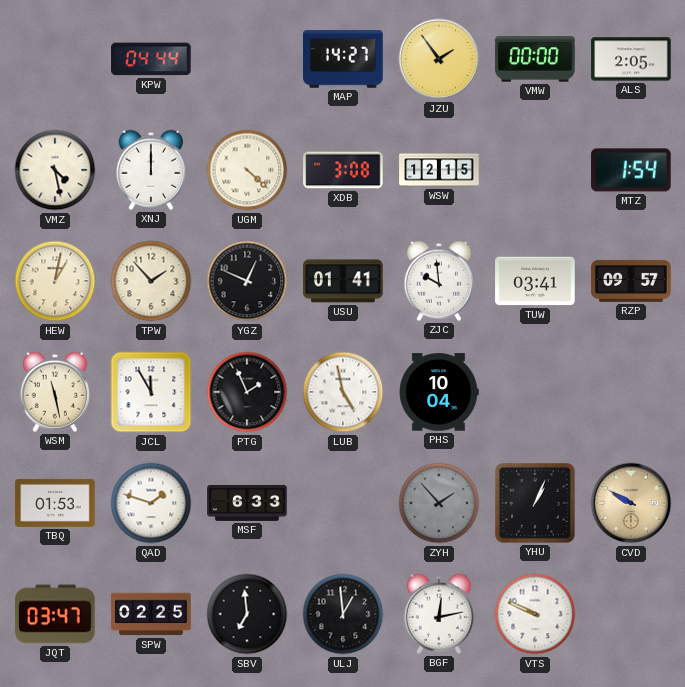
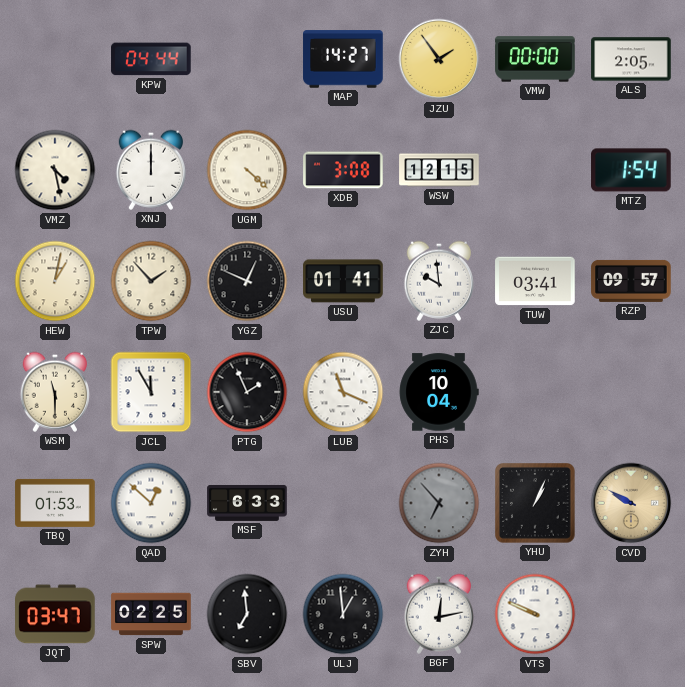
WSM: 11:28 -> 11:30
LUB: 4:58 -> 11:19
QAD: 1:48 -> 12:52
ZYH: 1:53 -> 6:53
